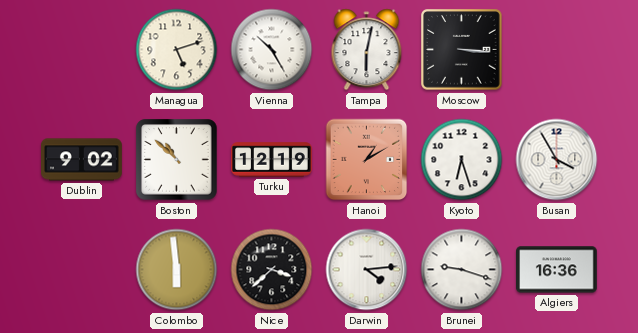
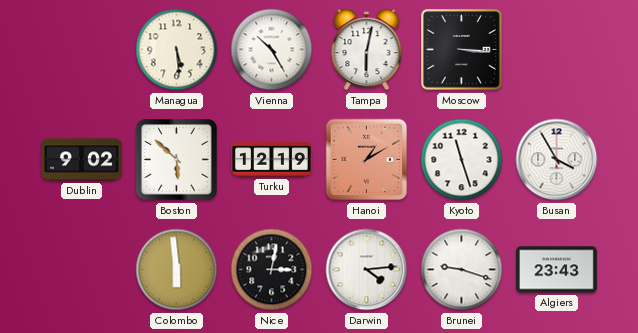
Managua: 5:12 -> 5:29
Boston: 10:52 -> 5:52
Kyoto: 6:27 -> 11:27
Nice: 3:38 -> 3:02
Algiers: 16:36 -> 23:43
